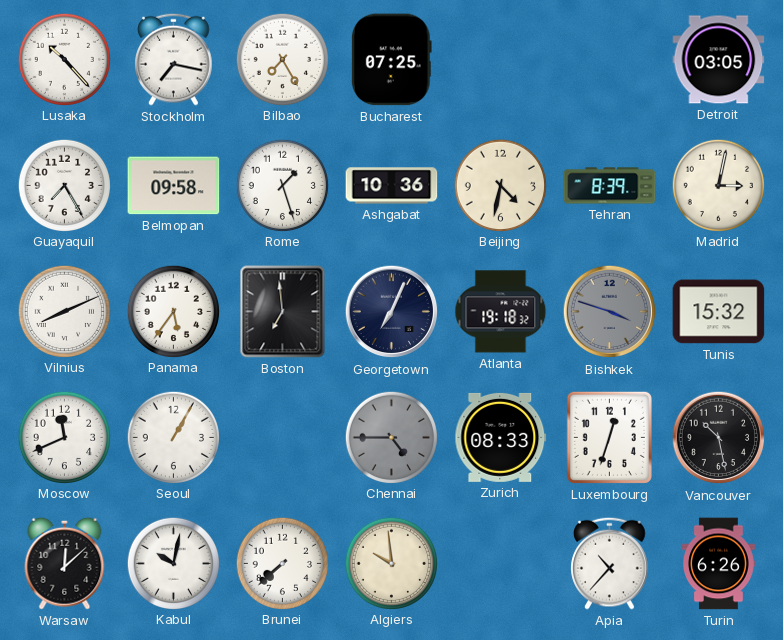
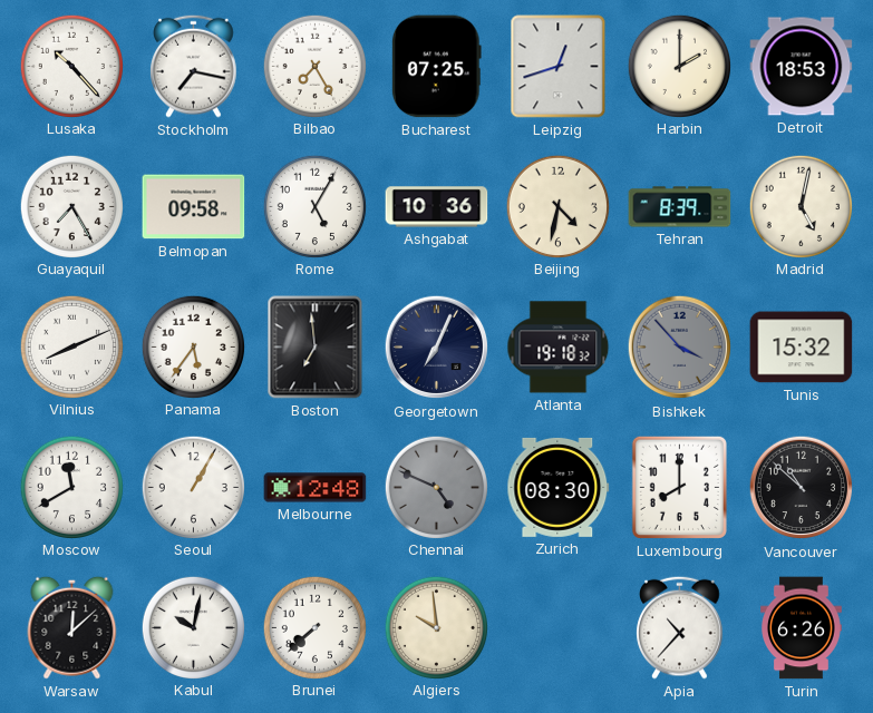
Leipzig: none -> 12:42
Harbin: none -> 2:00
Detroit: 03:05 -> 18:53
Rome: 1:27 -> 5:05
Madrid: 3:02 -> 5:02
Bishkek: 3:48 -> 3:53
Moscow: 11:41 -> 11:40
Melbourne: none -> 12:48
Chennai: 4:45 -> 4:49
Zurich: 08:33 -> 08:30
Luxembourg: 12:33 -> 8:00
Vancouver: 10:28 -> 10:52
